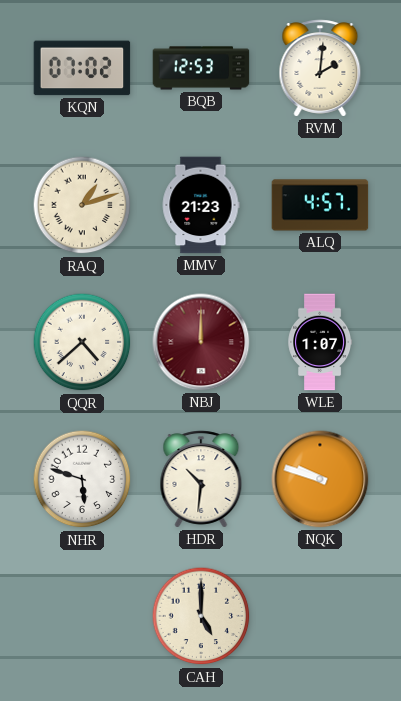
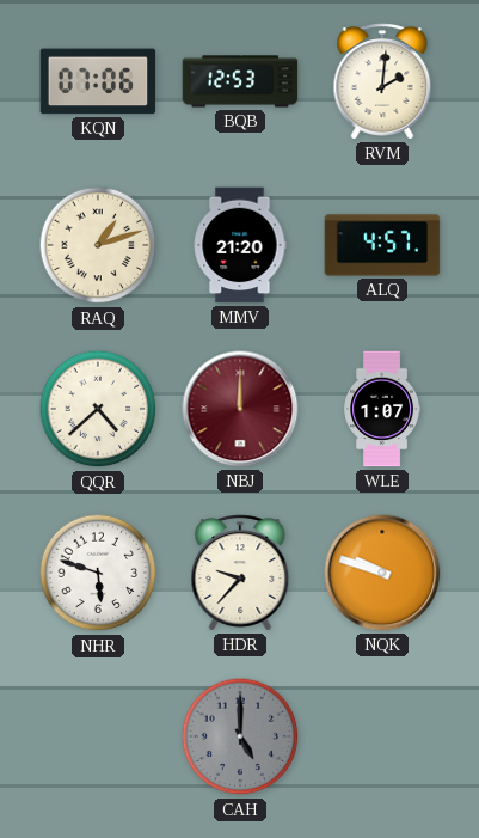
KQN: 07:02 -> 07:06
MMV: 21:23 -> 21:20
HDR: 10:31 -> 9:37
CAH dial: cream -> grey
